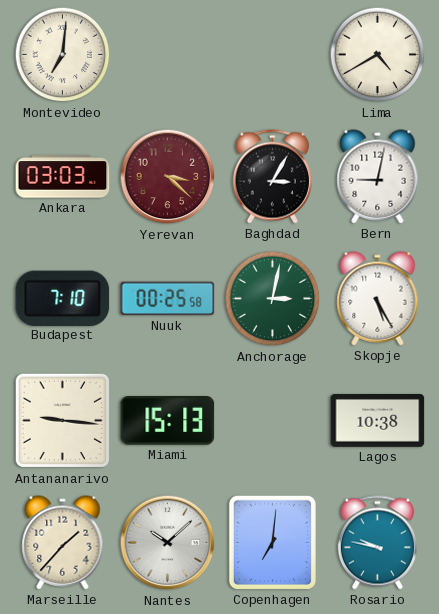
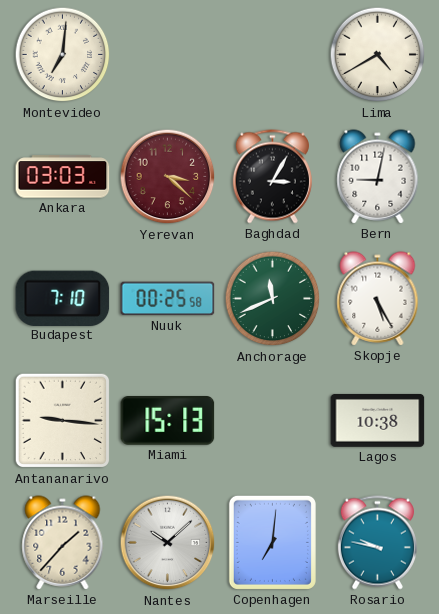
Anchorage: 3:02 -> 11:41
